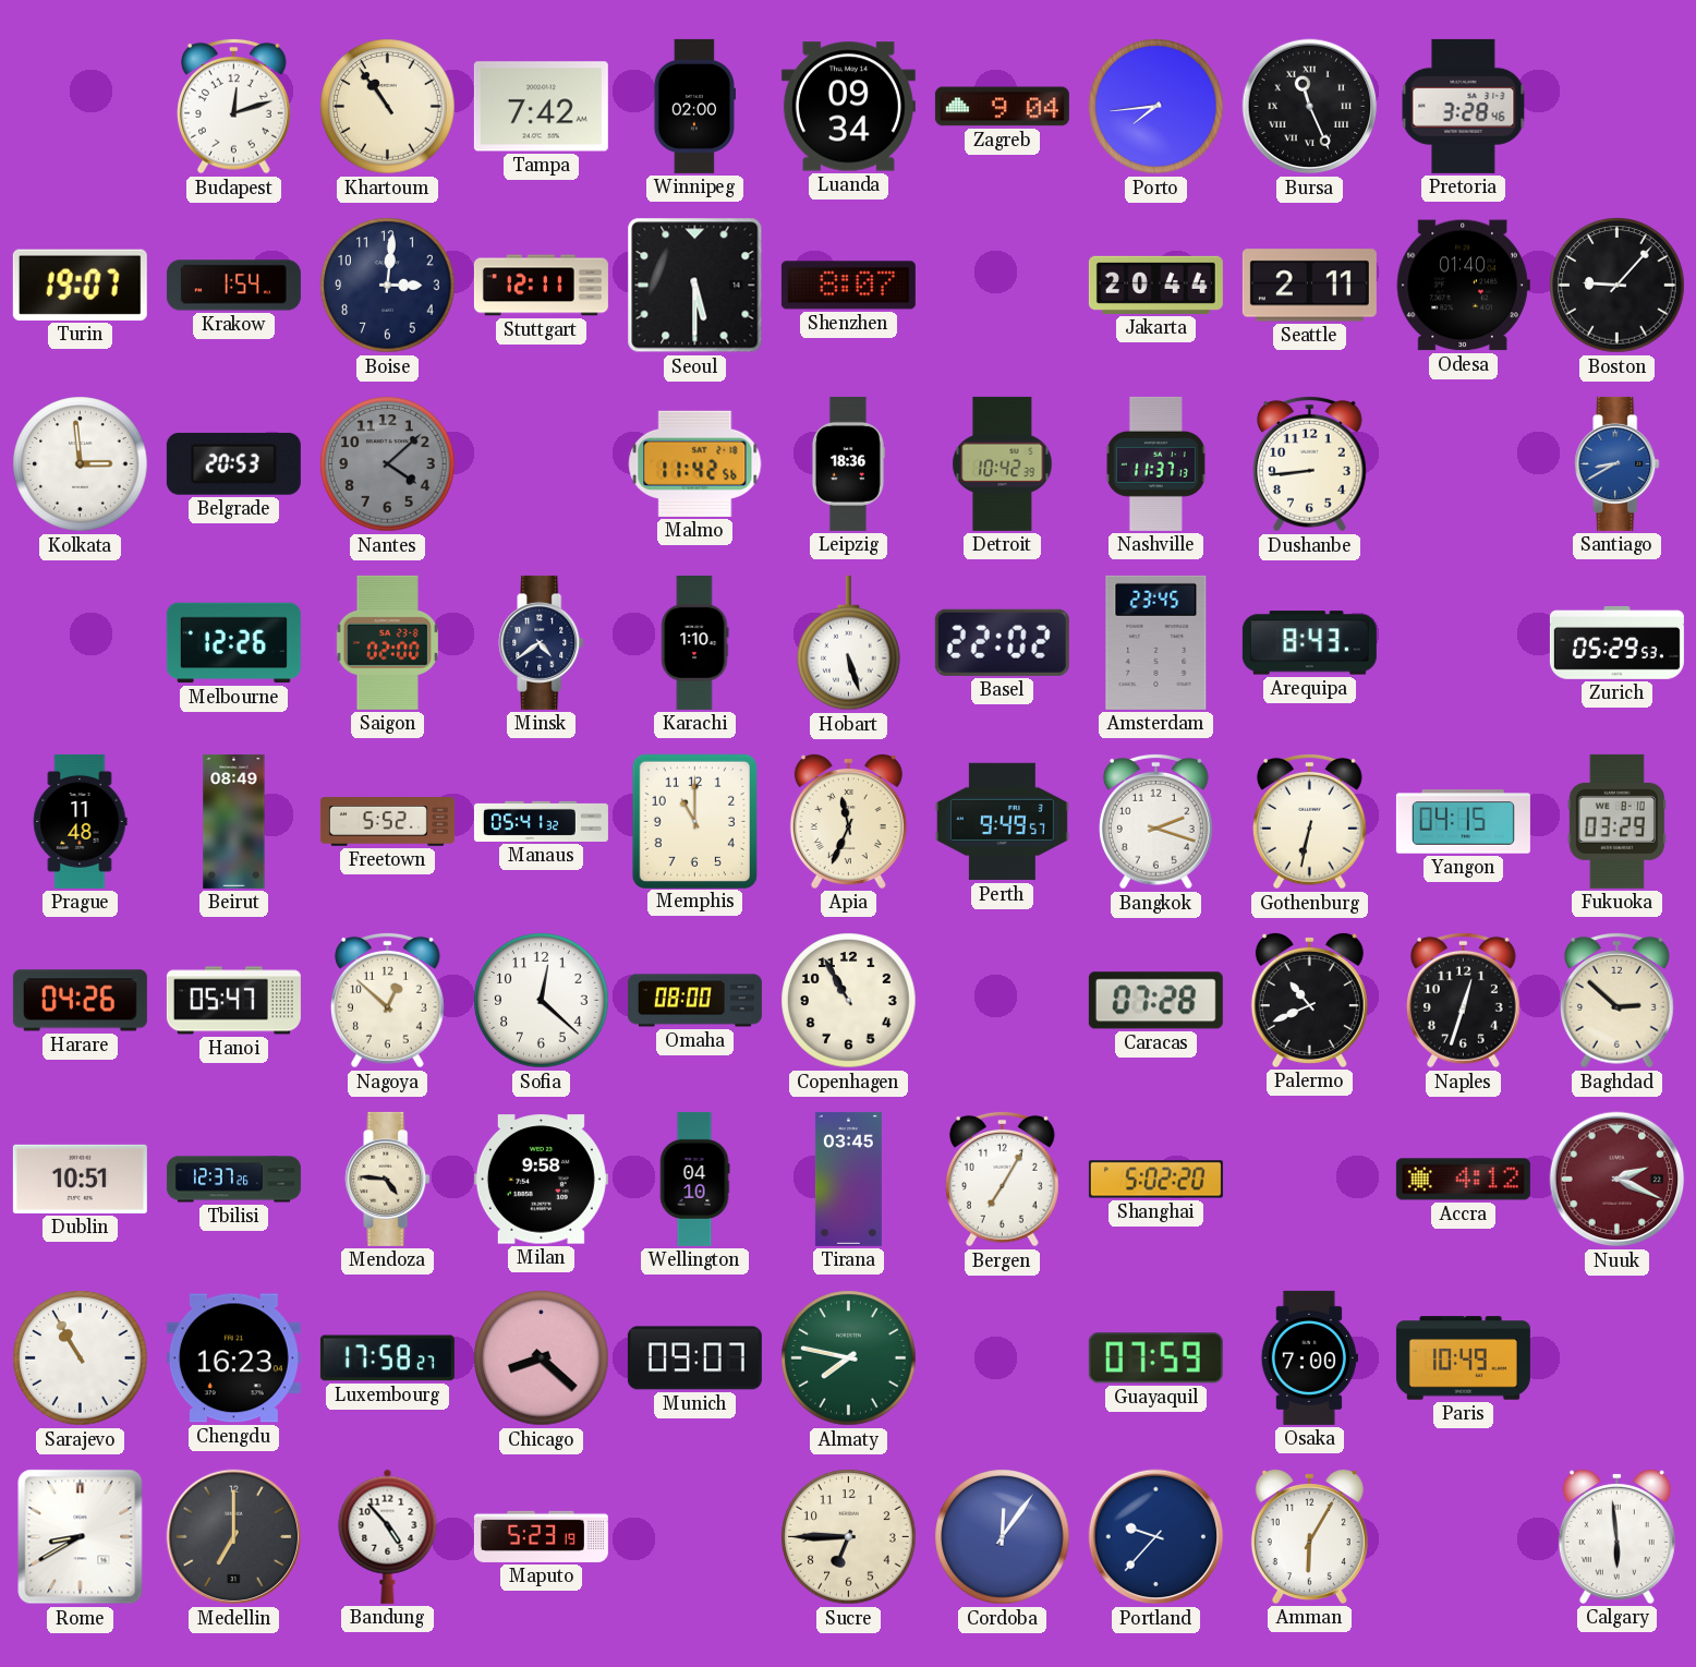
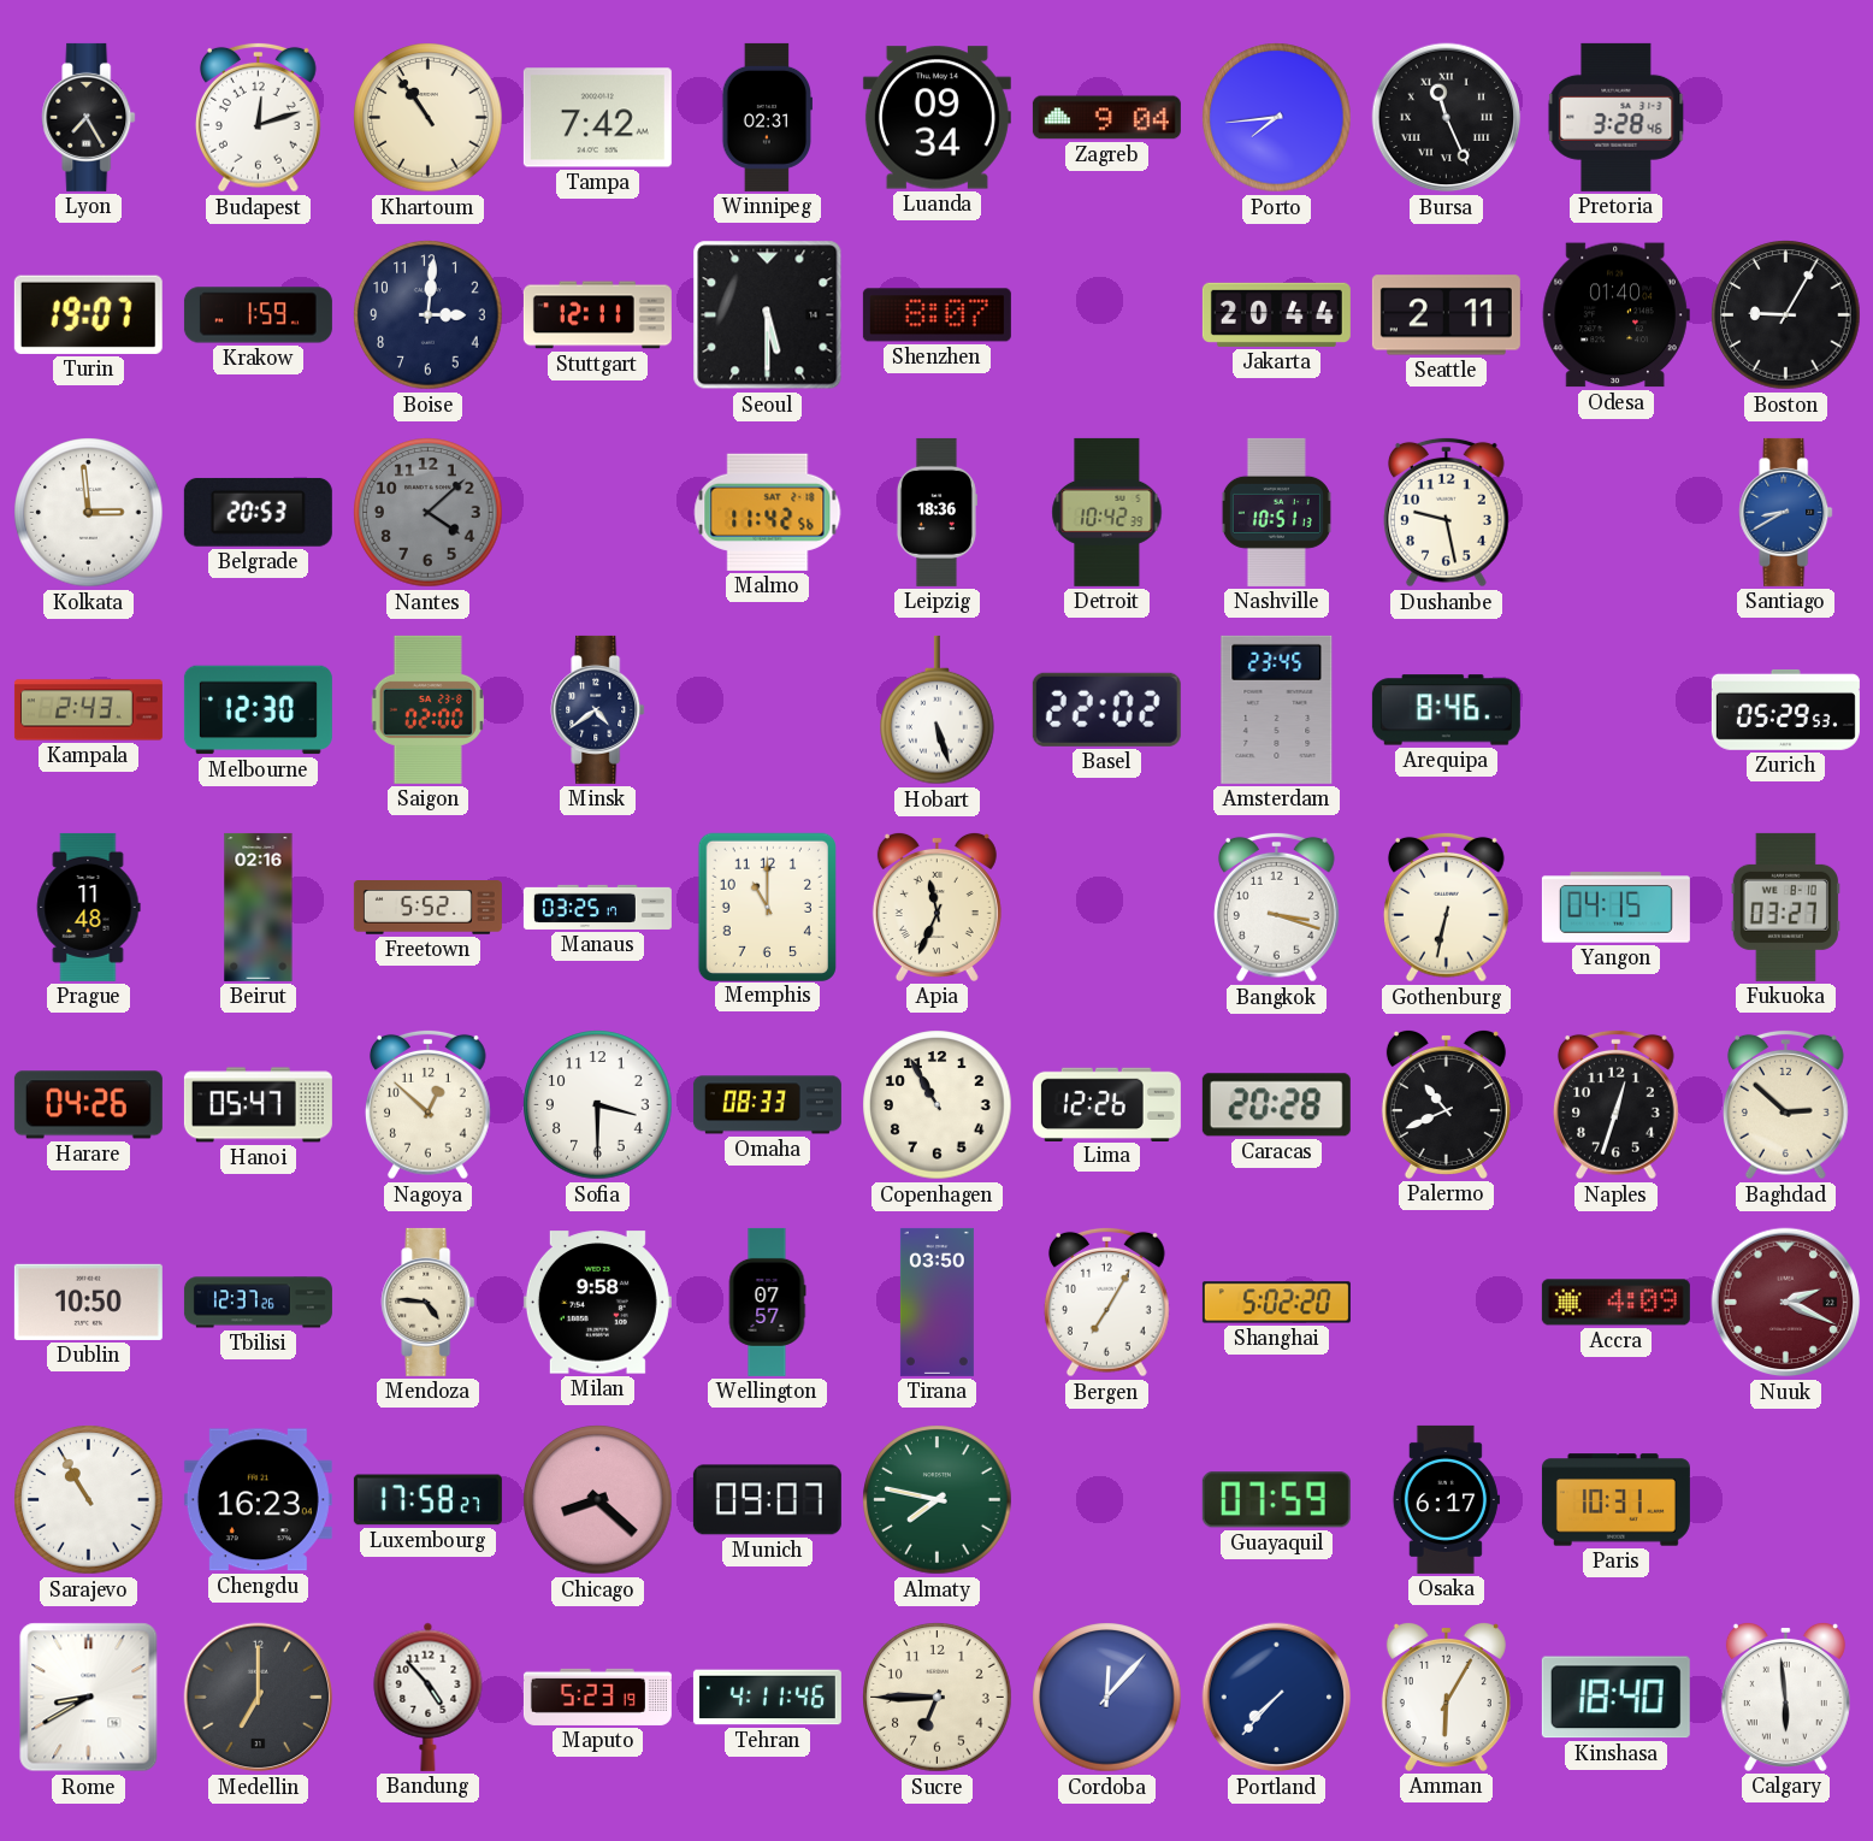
Lyon: none -> 7:25
Winnipeg: 02:00 -> 02:31
Krakow: 1:54 -> 1:59
Boston: 9:07 -> 9:05
Nashville: 11:37 -> 10:51
Dushanbe: 8:44 -> 9:28
Kampala: none -> 2:43
Melbourne: 12:26 -> 12:30
Karachi: 1:10 -> none
Arequipa: 8:43 -> 8:46
Beirut: 08:49 -> 02:16
Manaus: 05:41 -> 03:25
Perth: 9:49 -> none
Bangkok: 2:18 -> 3:18
Fukuoka: 03:29 -> 03:27
Sofia: 12:22 -> 3:30
Omaha: 08:00 -> 08:33
Lima: none -> 12:26
Caracas: 07:28 -> 20:28
Dublin: 10:51 -> 10:50
Wellington: 04:10 -> 07:57
Tirana: 03:45 -> 03:50
Accra: 4:12 -> 4:09
Osaka: 7:00 -> 6:17
Paris: 10:49 -> 10:31
Tehran: none -> 4:11
Cordoba: 12:06 -> 12:07
Portland: 9:37 -> 7:37
Kinshasa: none -> 18:40
